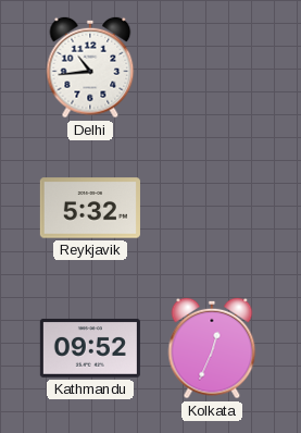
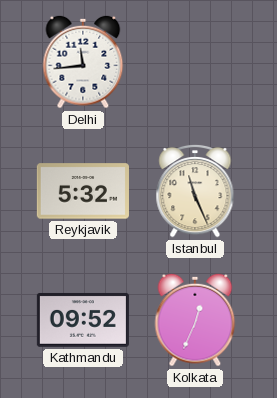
Delhi: 10:44 -> 11:44
Istanbul: none -> 11:26
